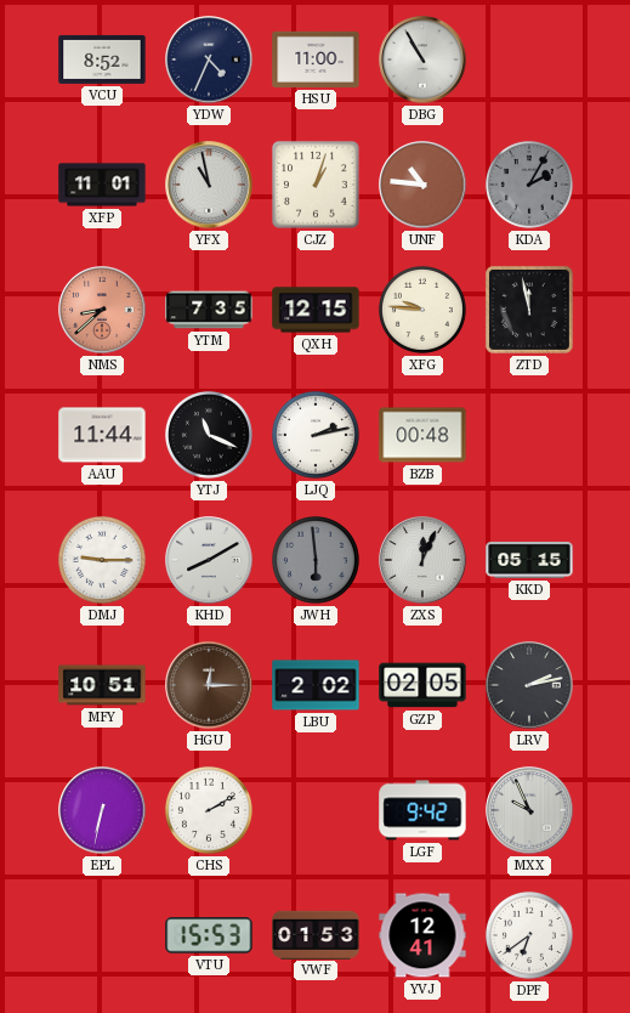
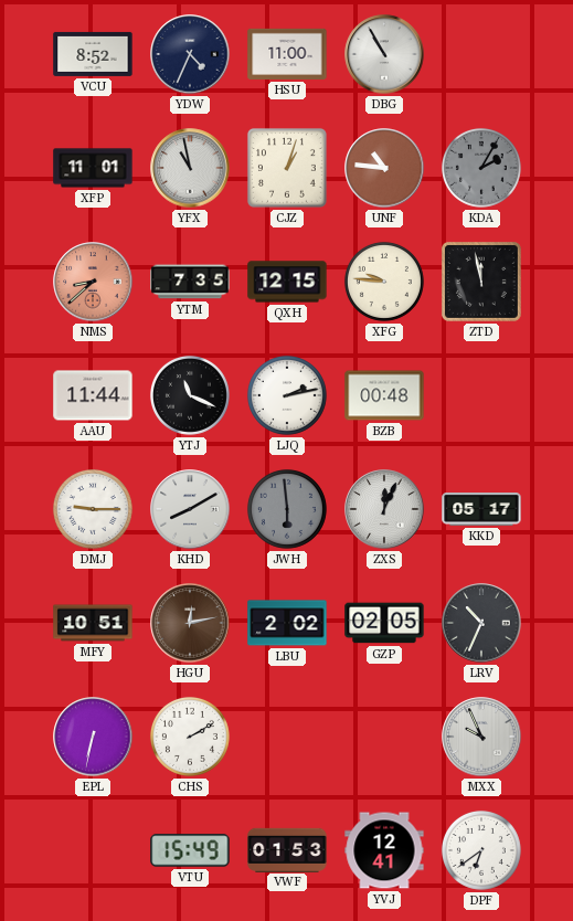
KKD: 05:15 -> 05:17
HGU: 12:15 -> 12:13
LRV: 2:13 -> 10:34
LGF: 9:42 -> none
VTU: 15:53 -> 15:49
